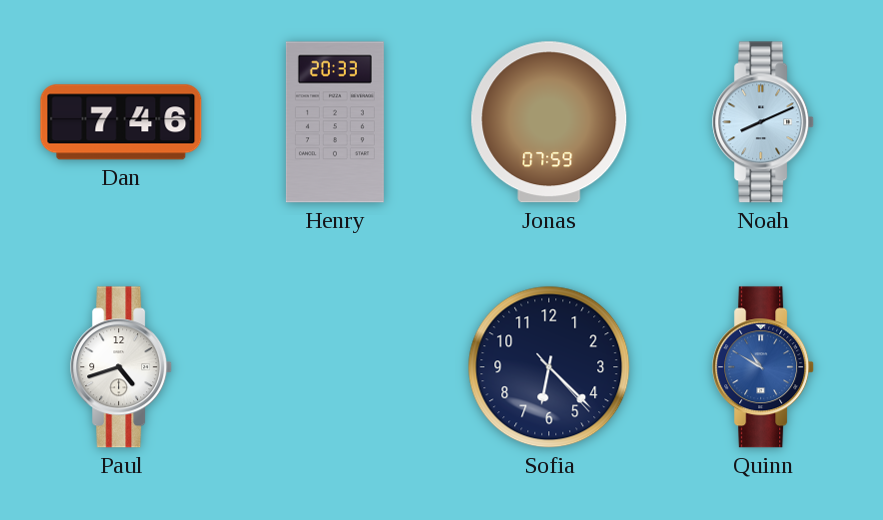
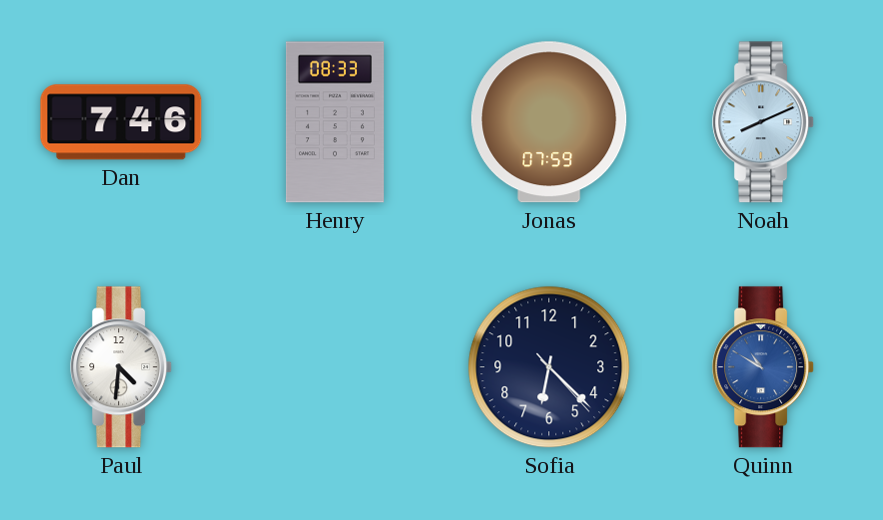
Henry: 20:33 -> 08:33
Paul: 4:42 -> 4:31
